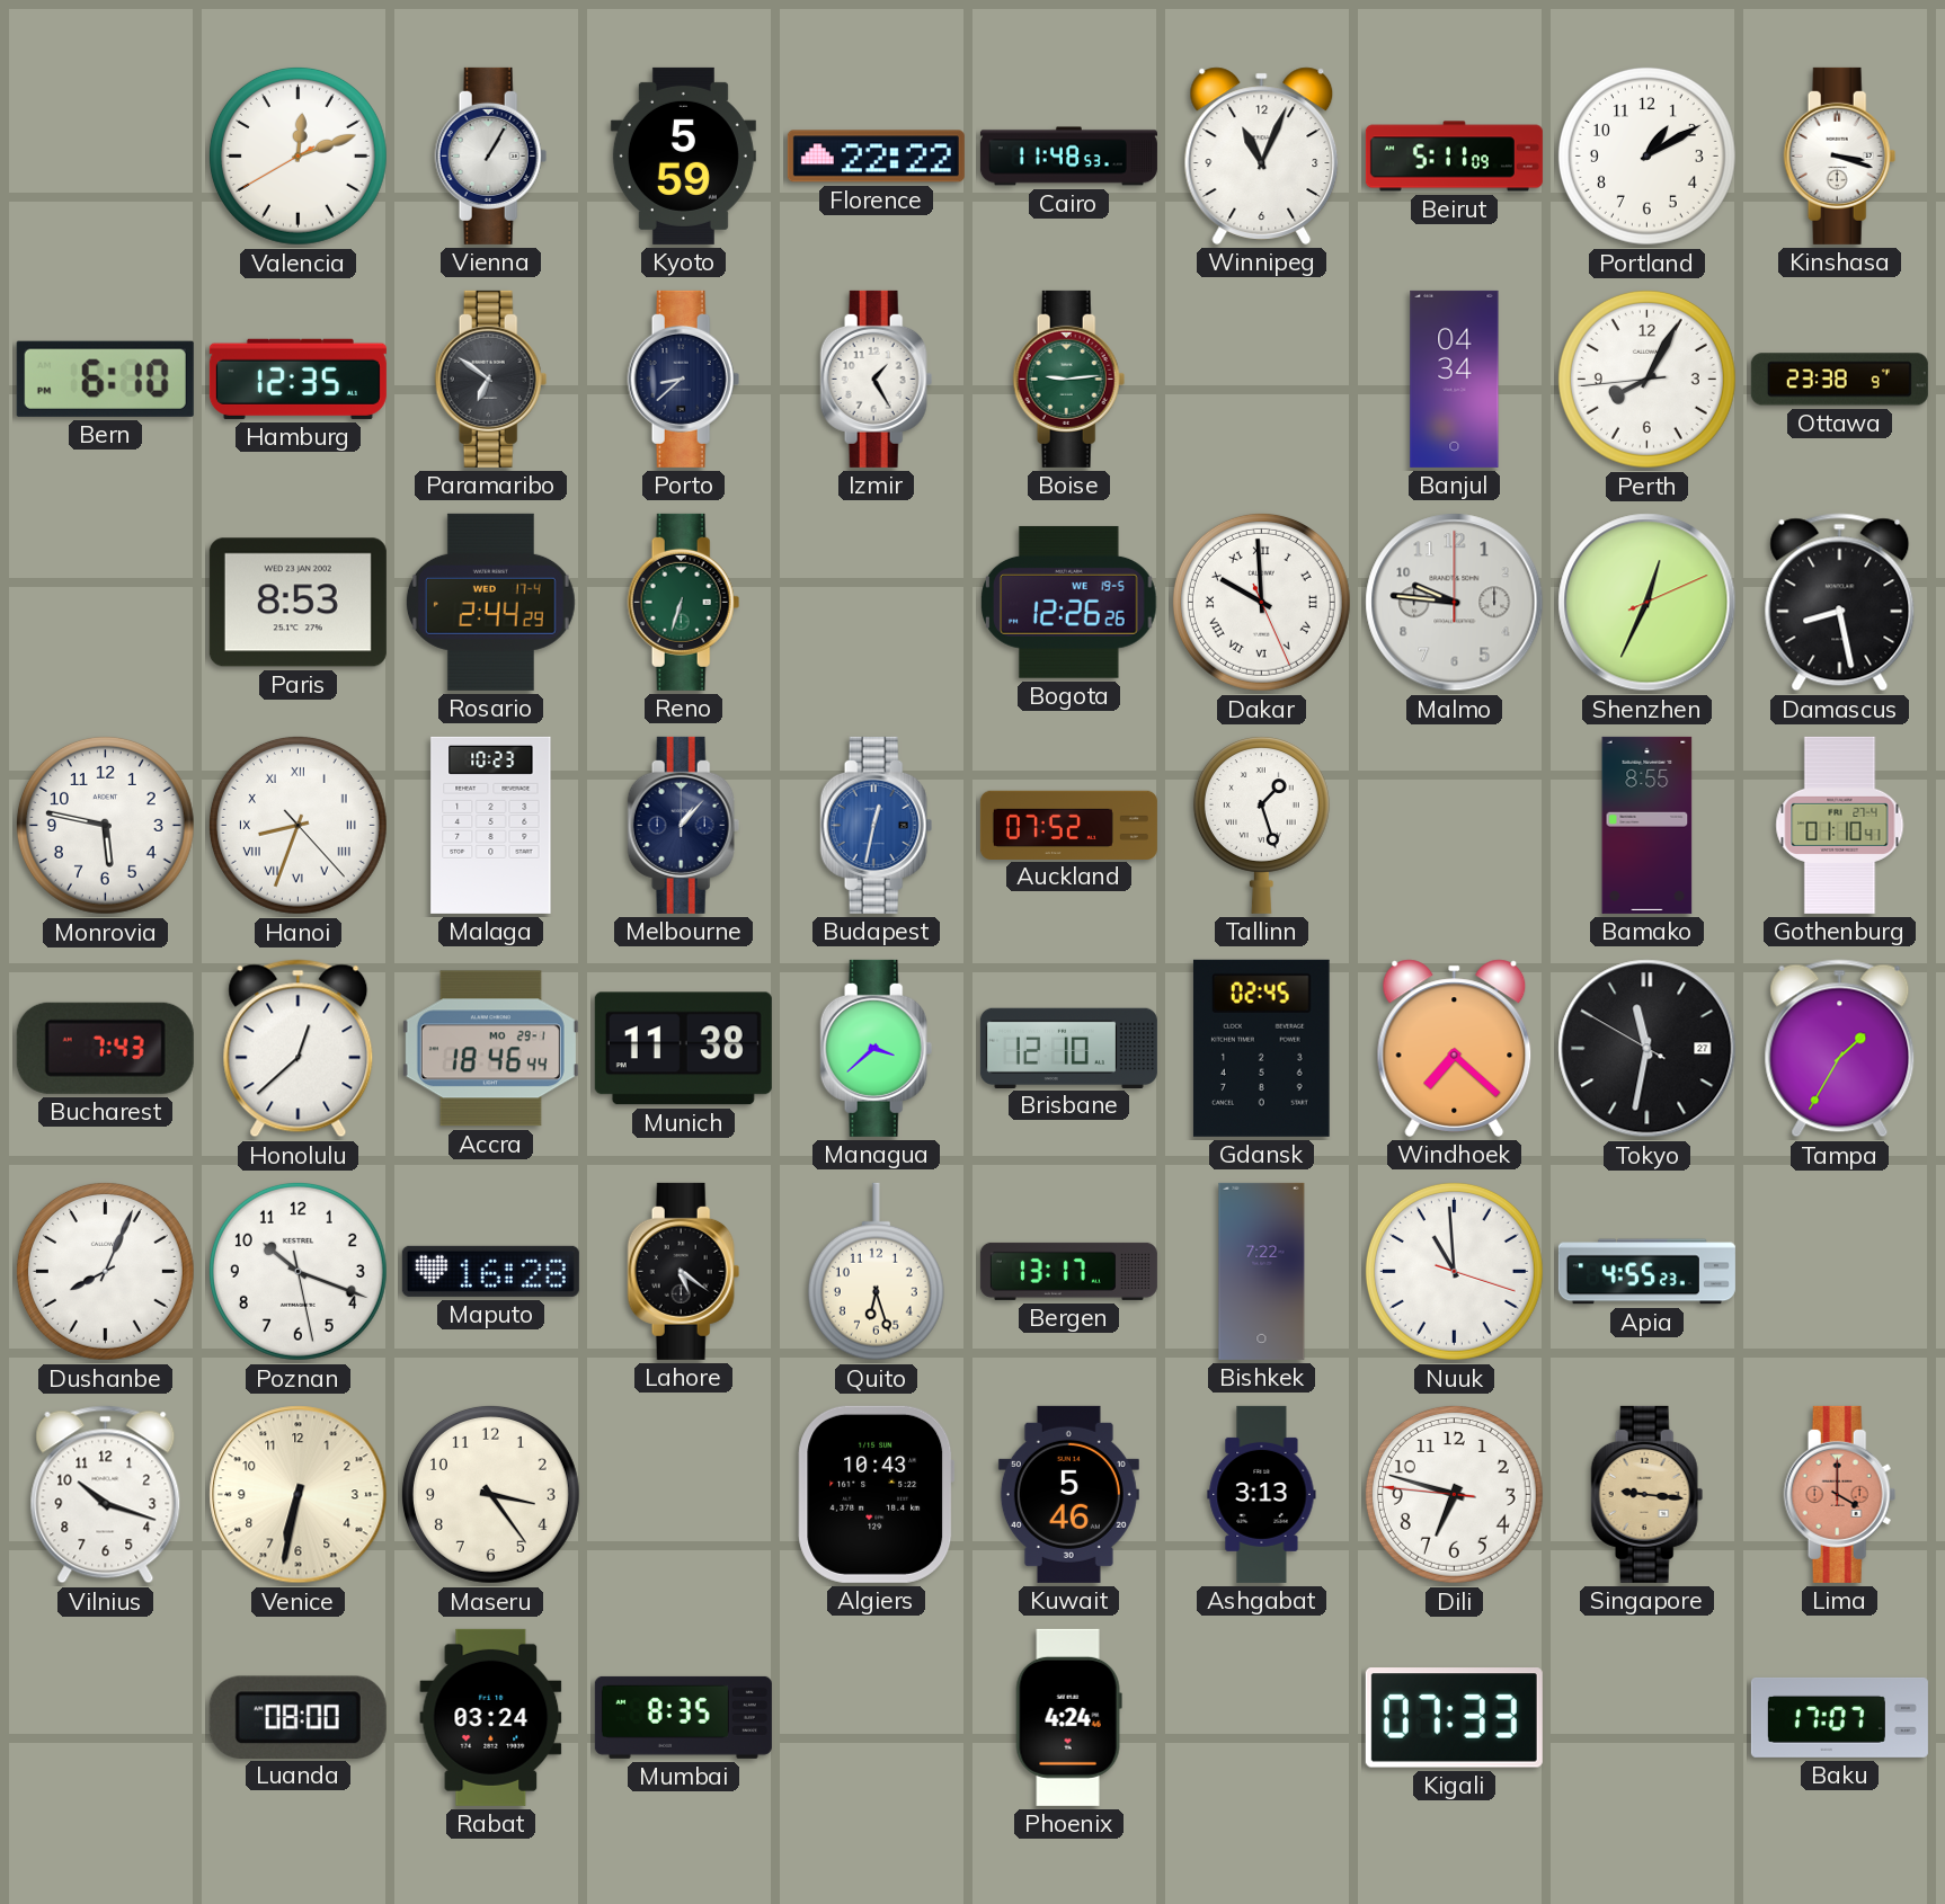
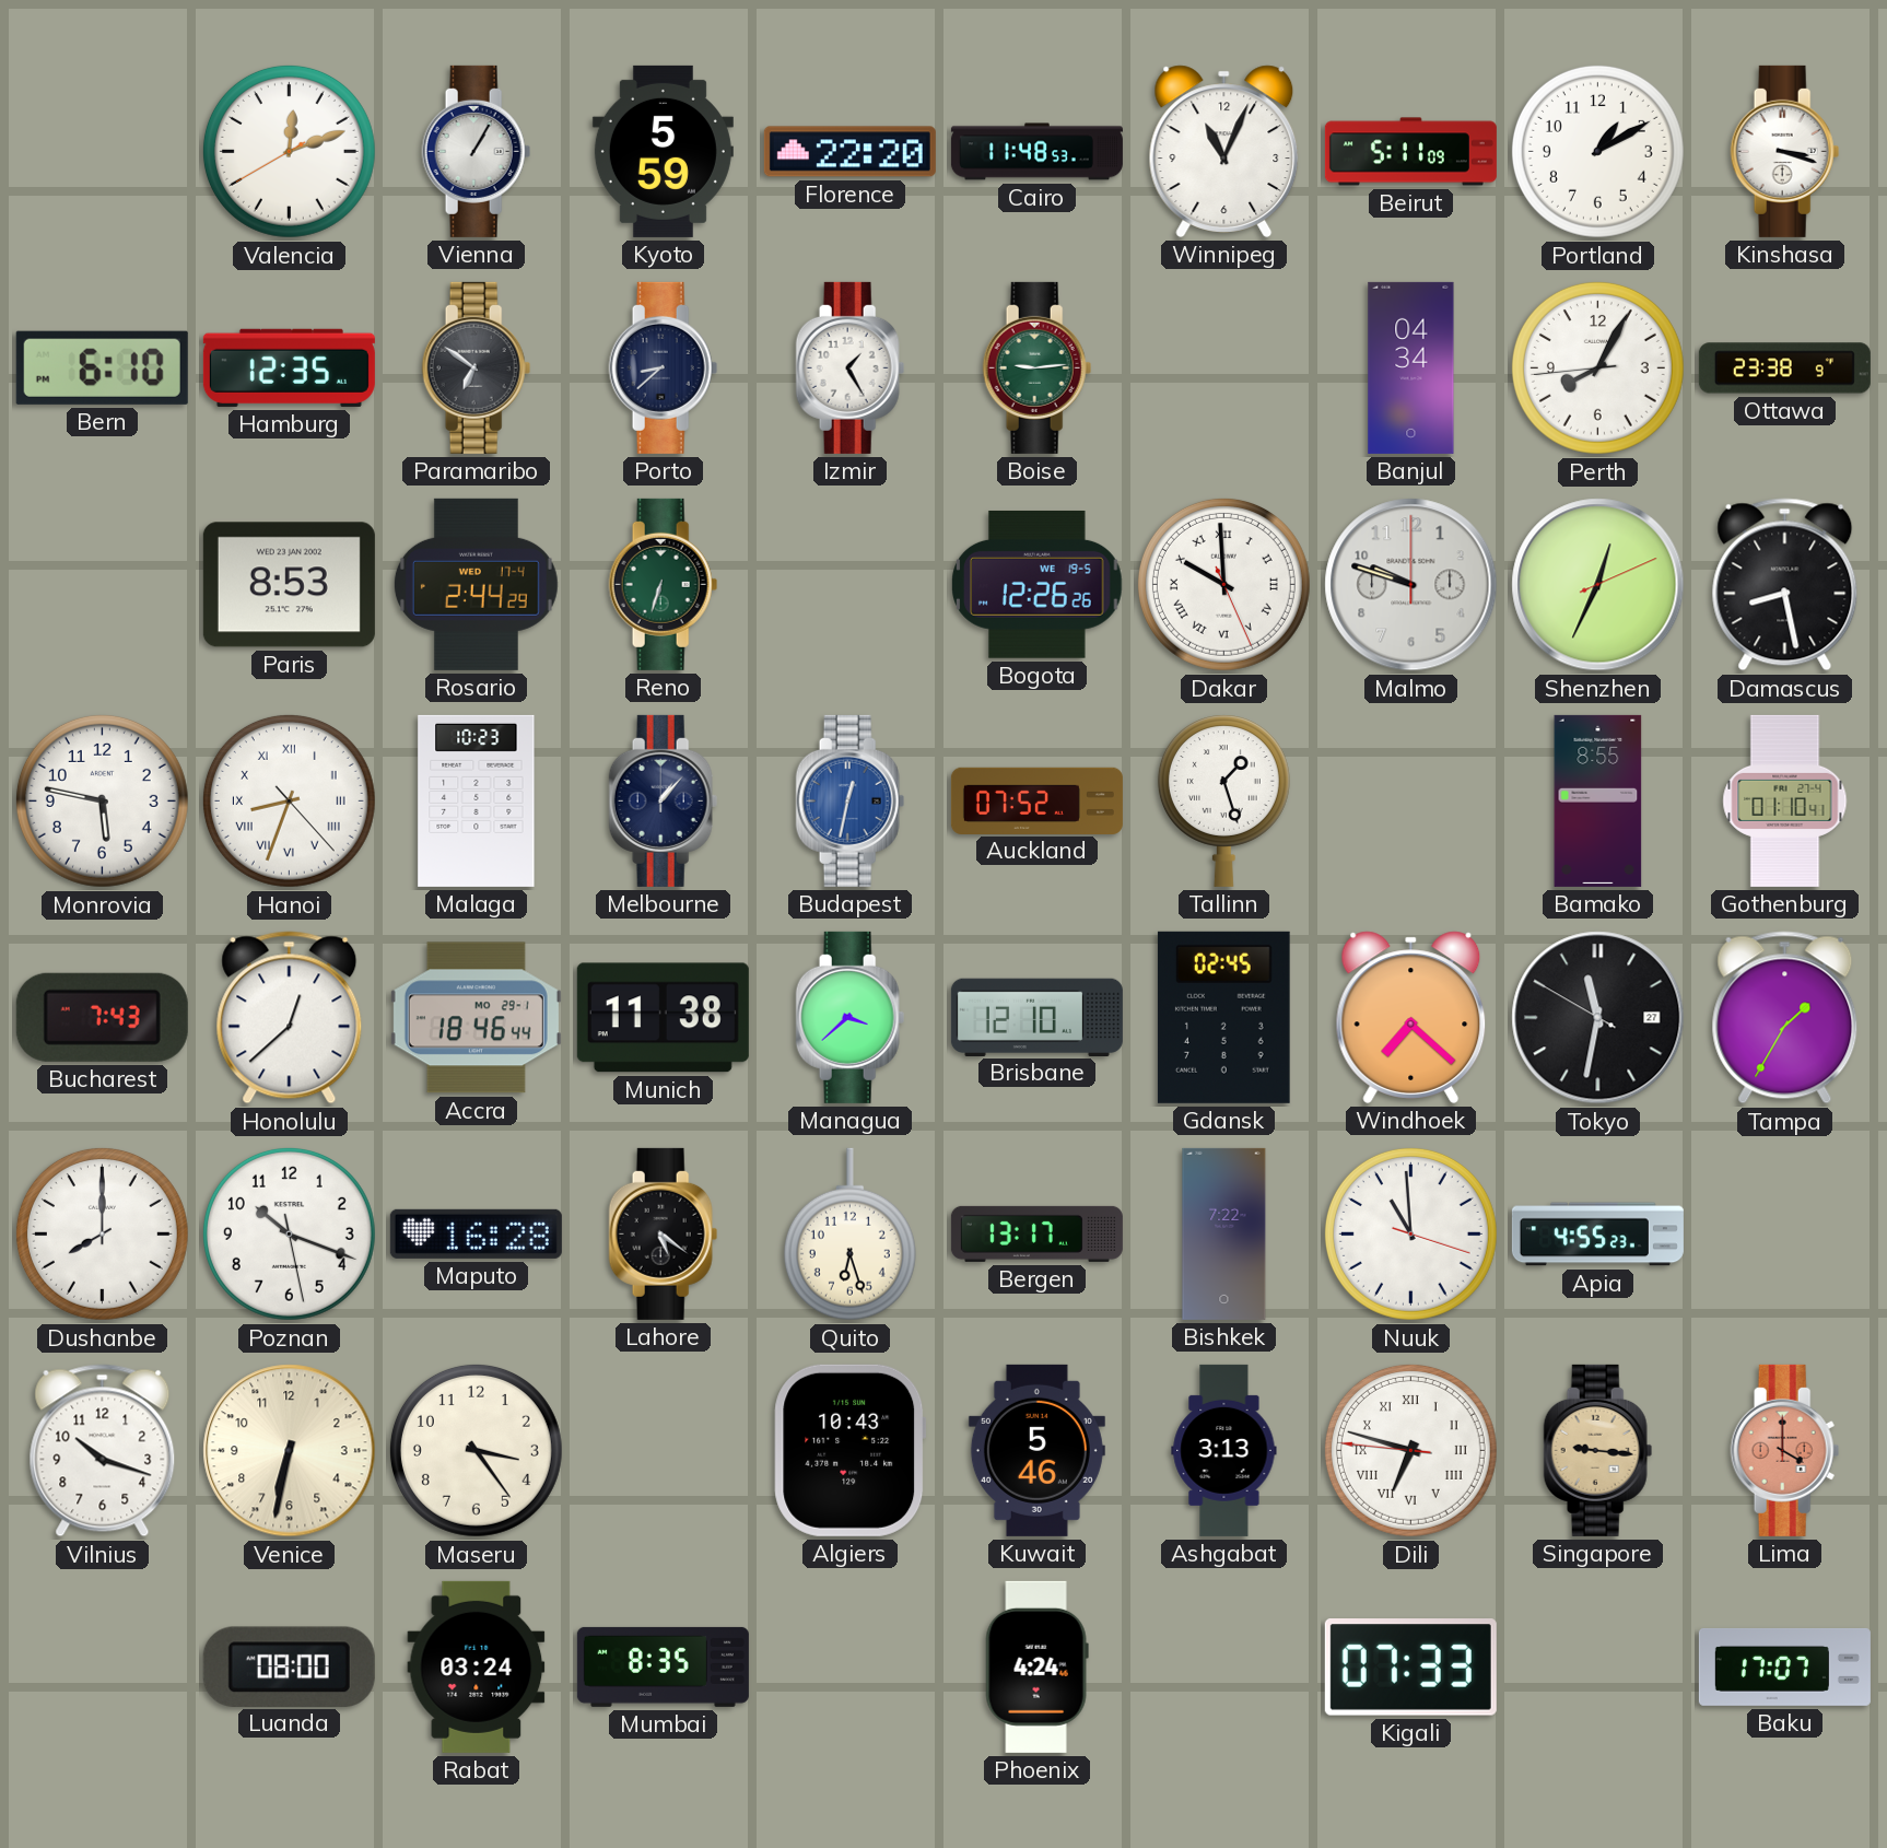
Florence: 22:22 -> 22:20
Malmo: 9:46 -> 9:48
Dushanbe: 8:04 -> 8:00
Dili numerals: Arabic -> Roman
